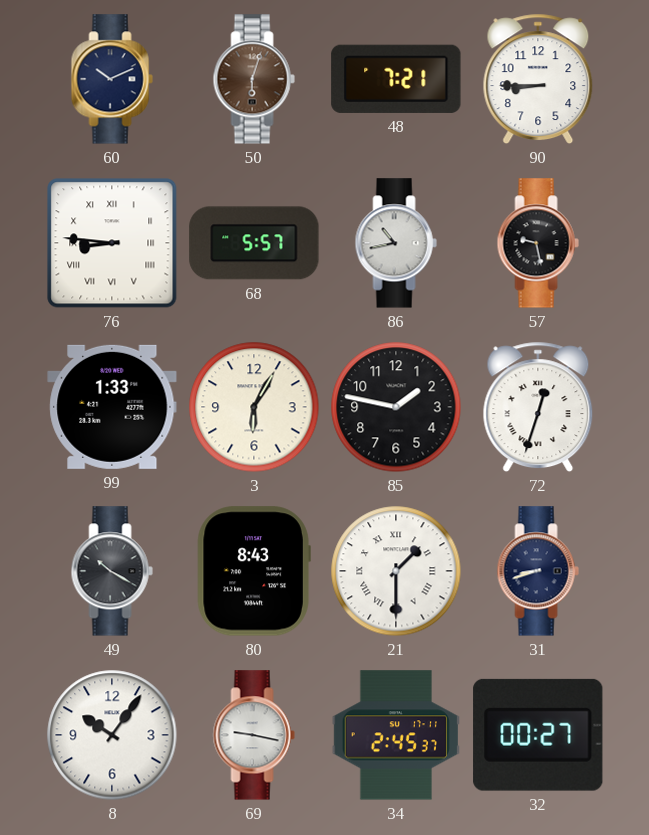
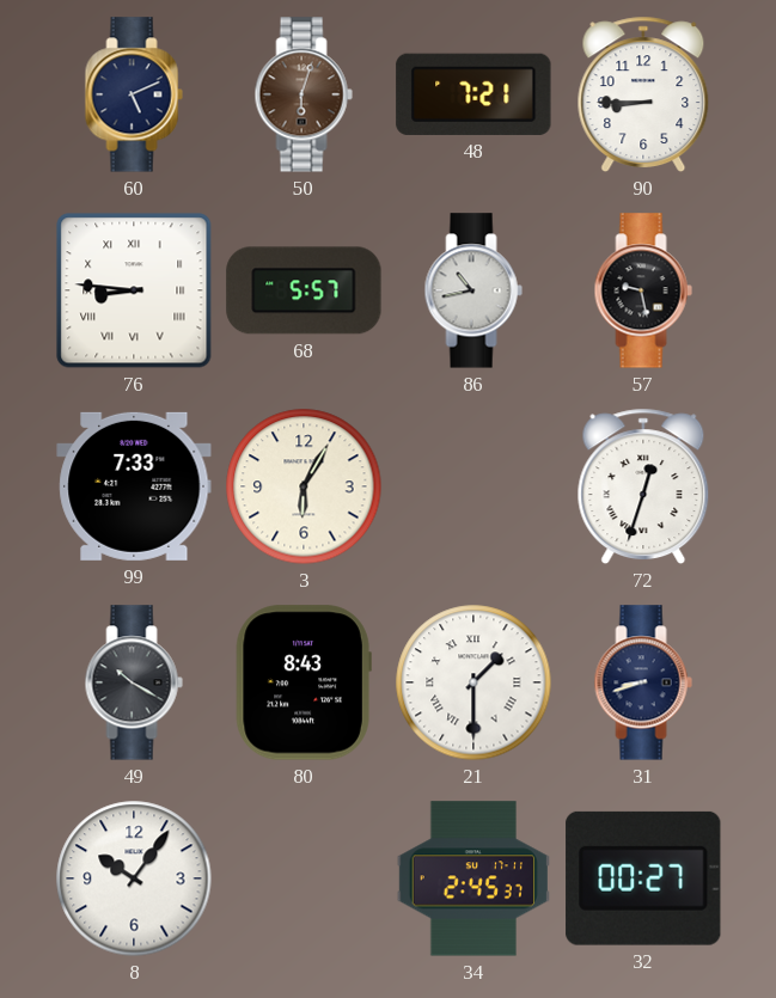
60: 10:11 -> 5:11
99: 1:33 -> 7:33
85: 1:47 -> none
69: 9:17 -> none
